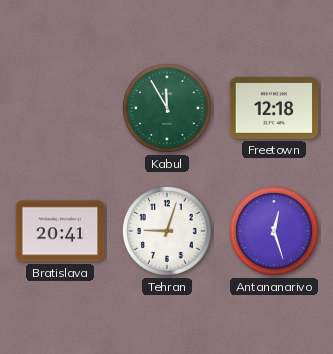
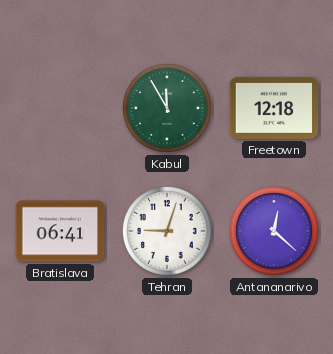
Bratislava: 20:41 -> 06:41
Antananarivo: 12:27 -> 12:22
